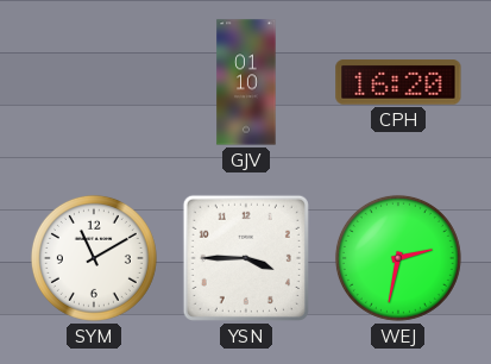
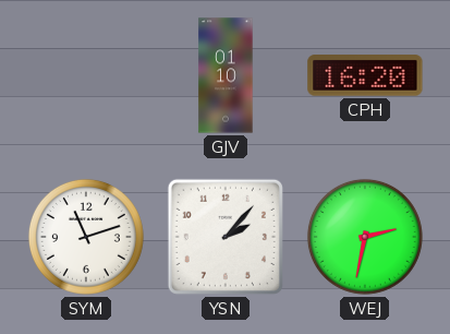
SYM: 11:10 -> 11:12
YSN: 3:45 -> 2:07
